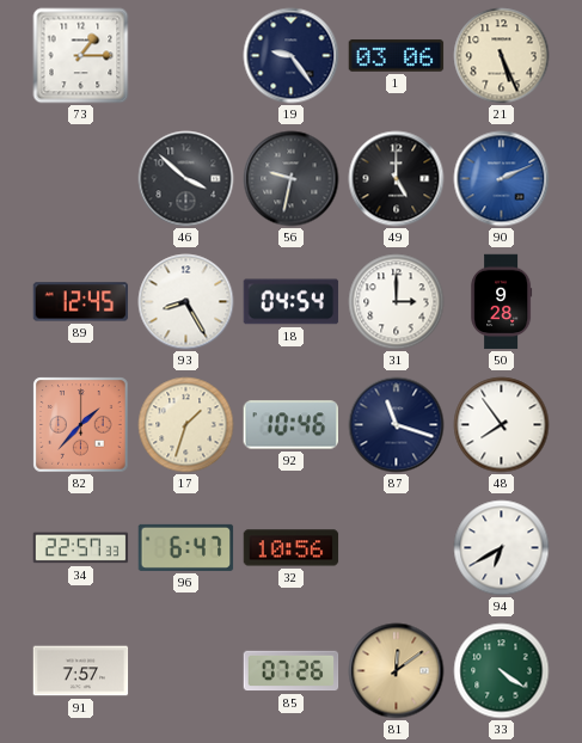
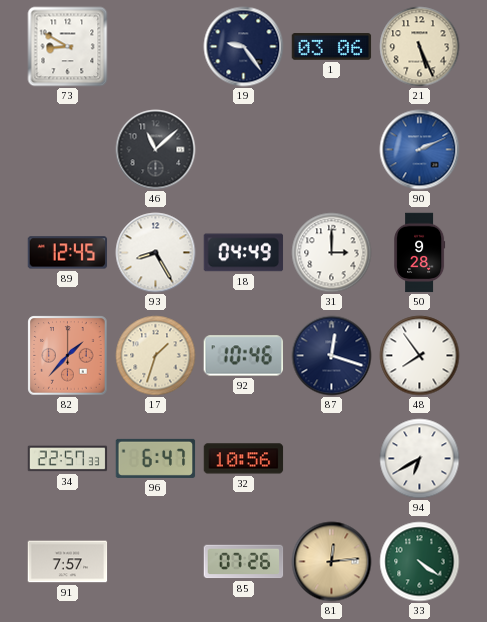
73: 1:15 -> 8:50
46: 3:52 -> 11:08
56: 9:32 -> none
49: 5:00 -> none
18: 04:54 -> 04:49
87: 11:18 -> 12:18
81: 12:09 -> 12:14
